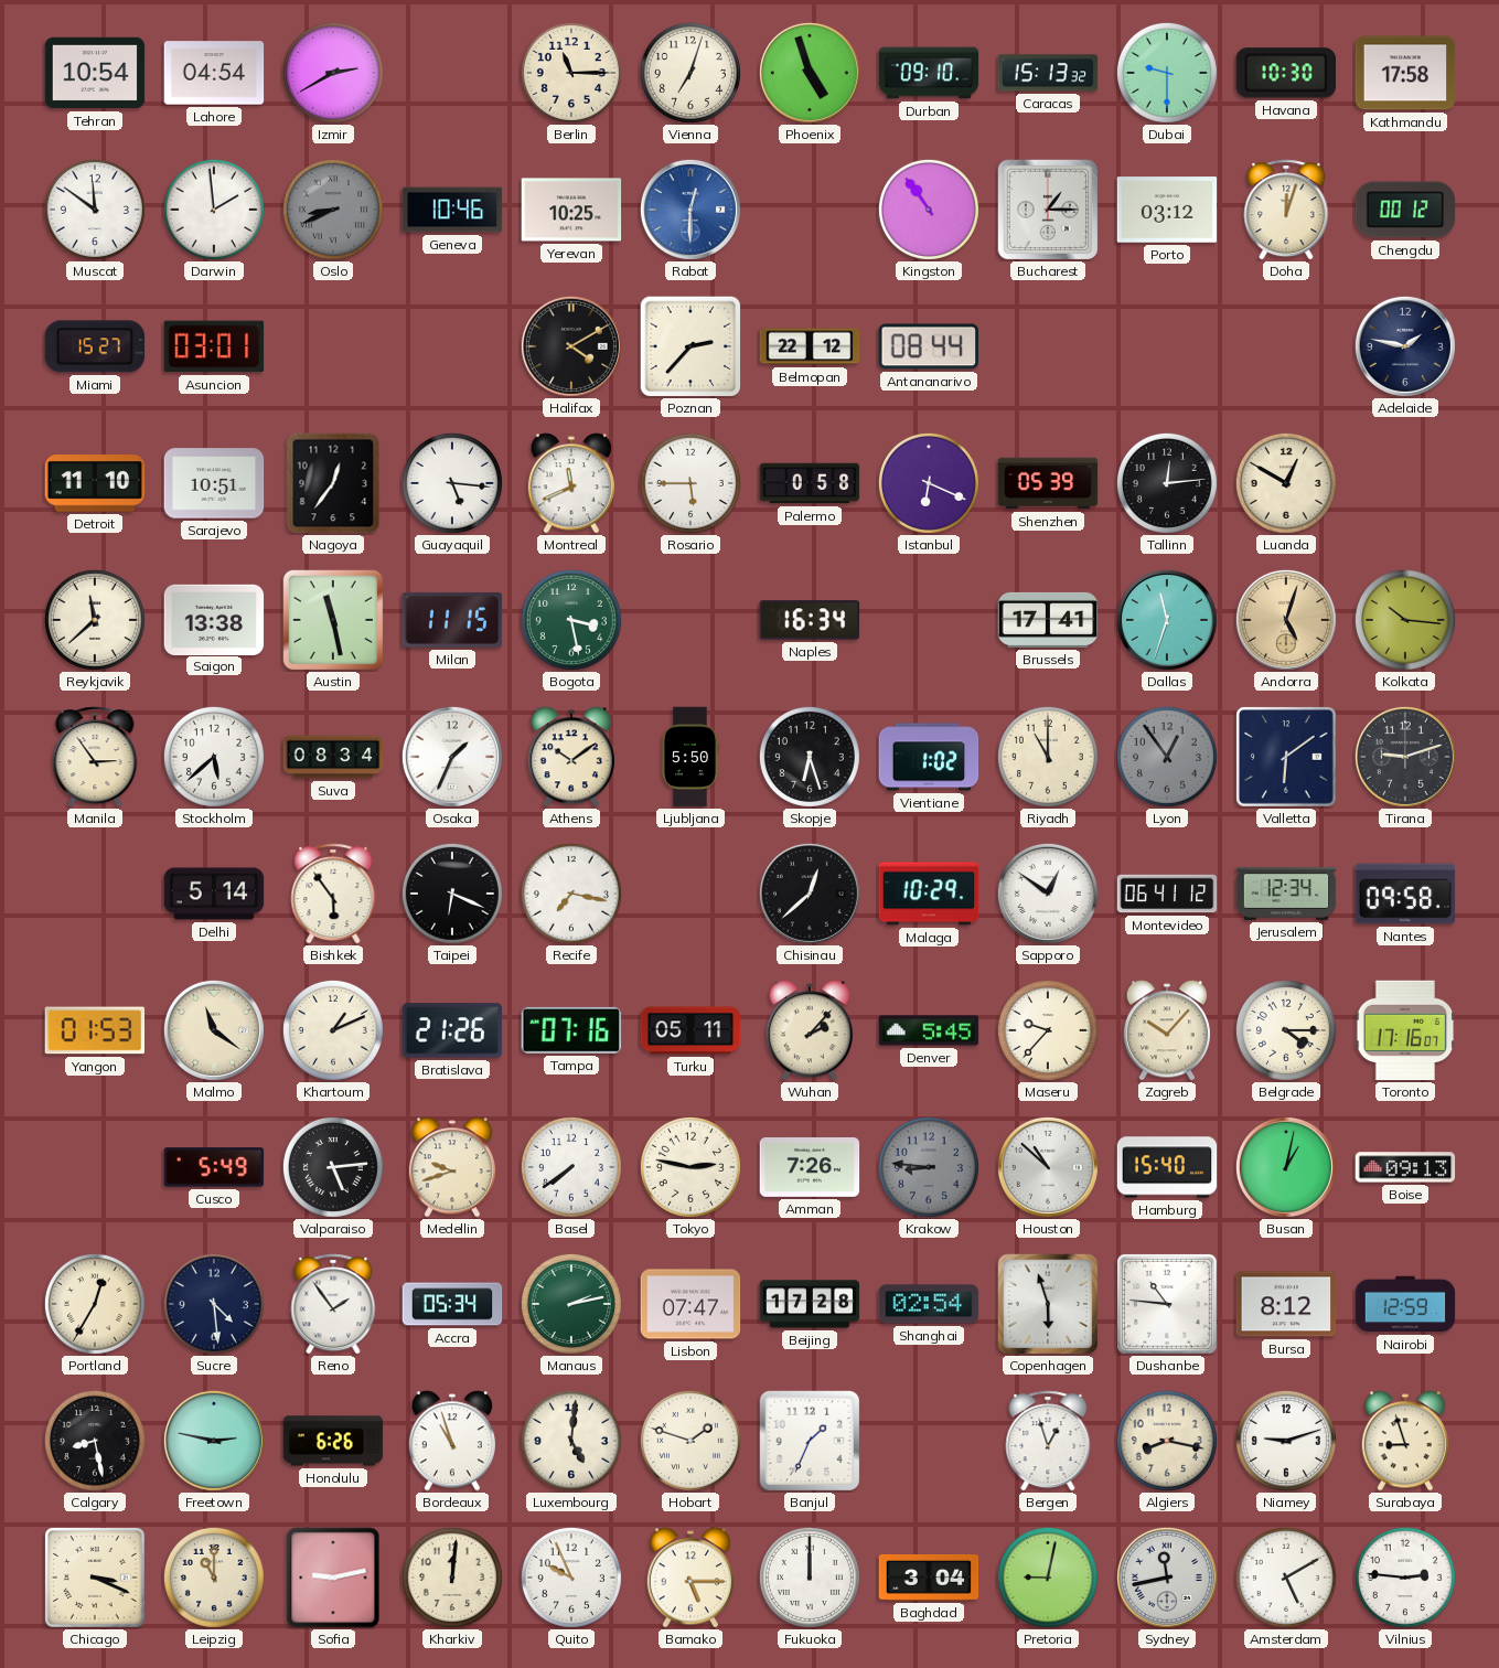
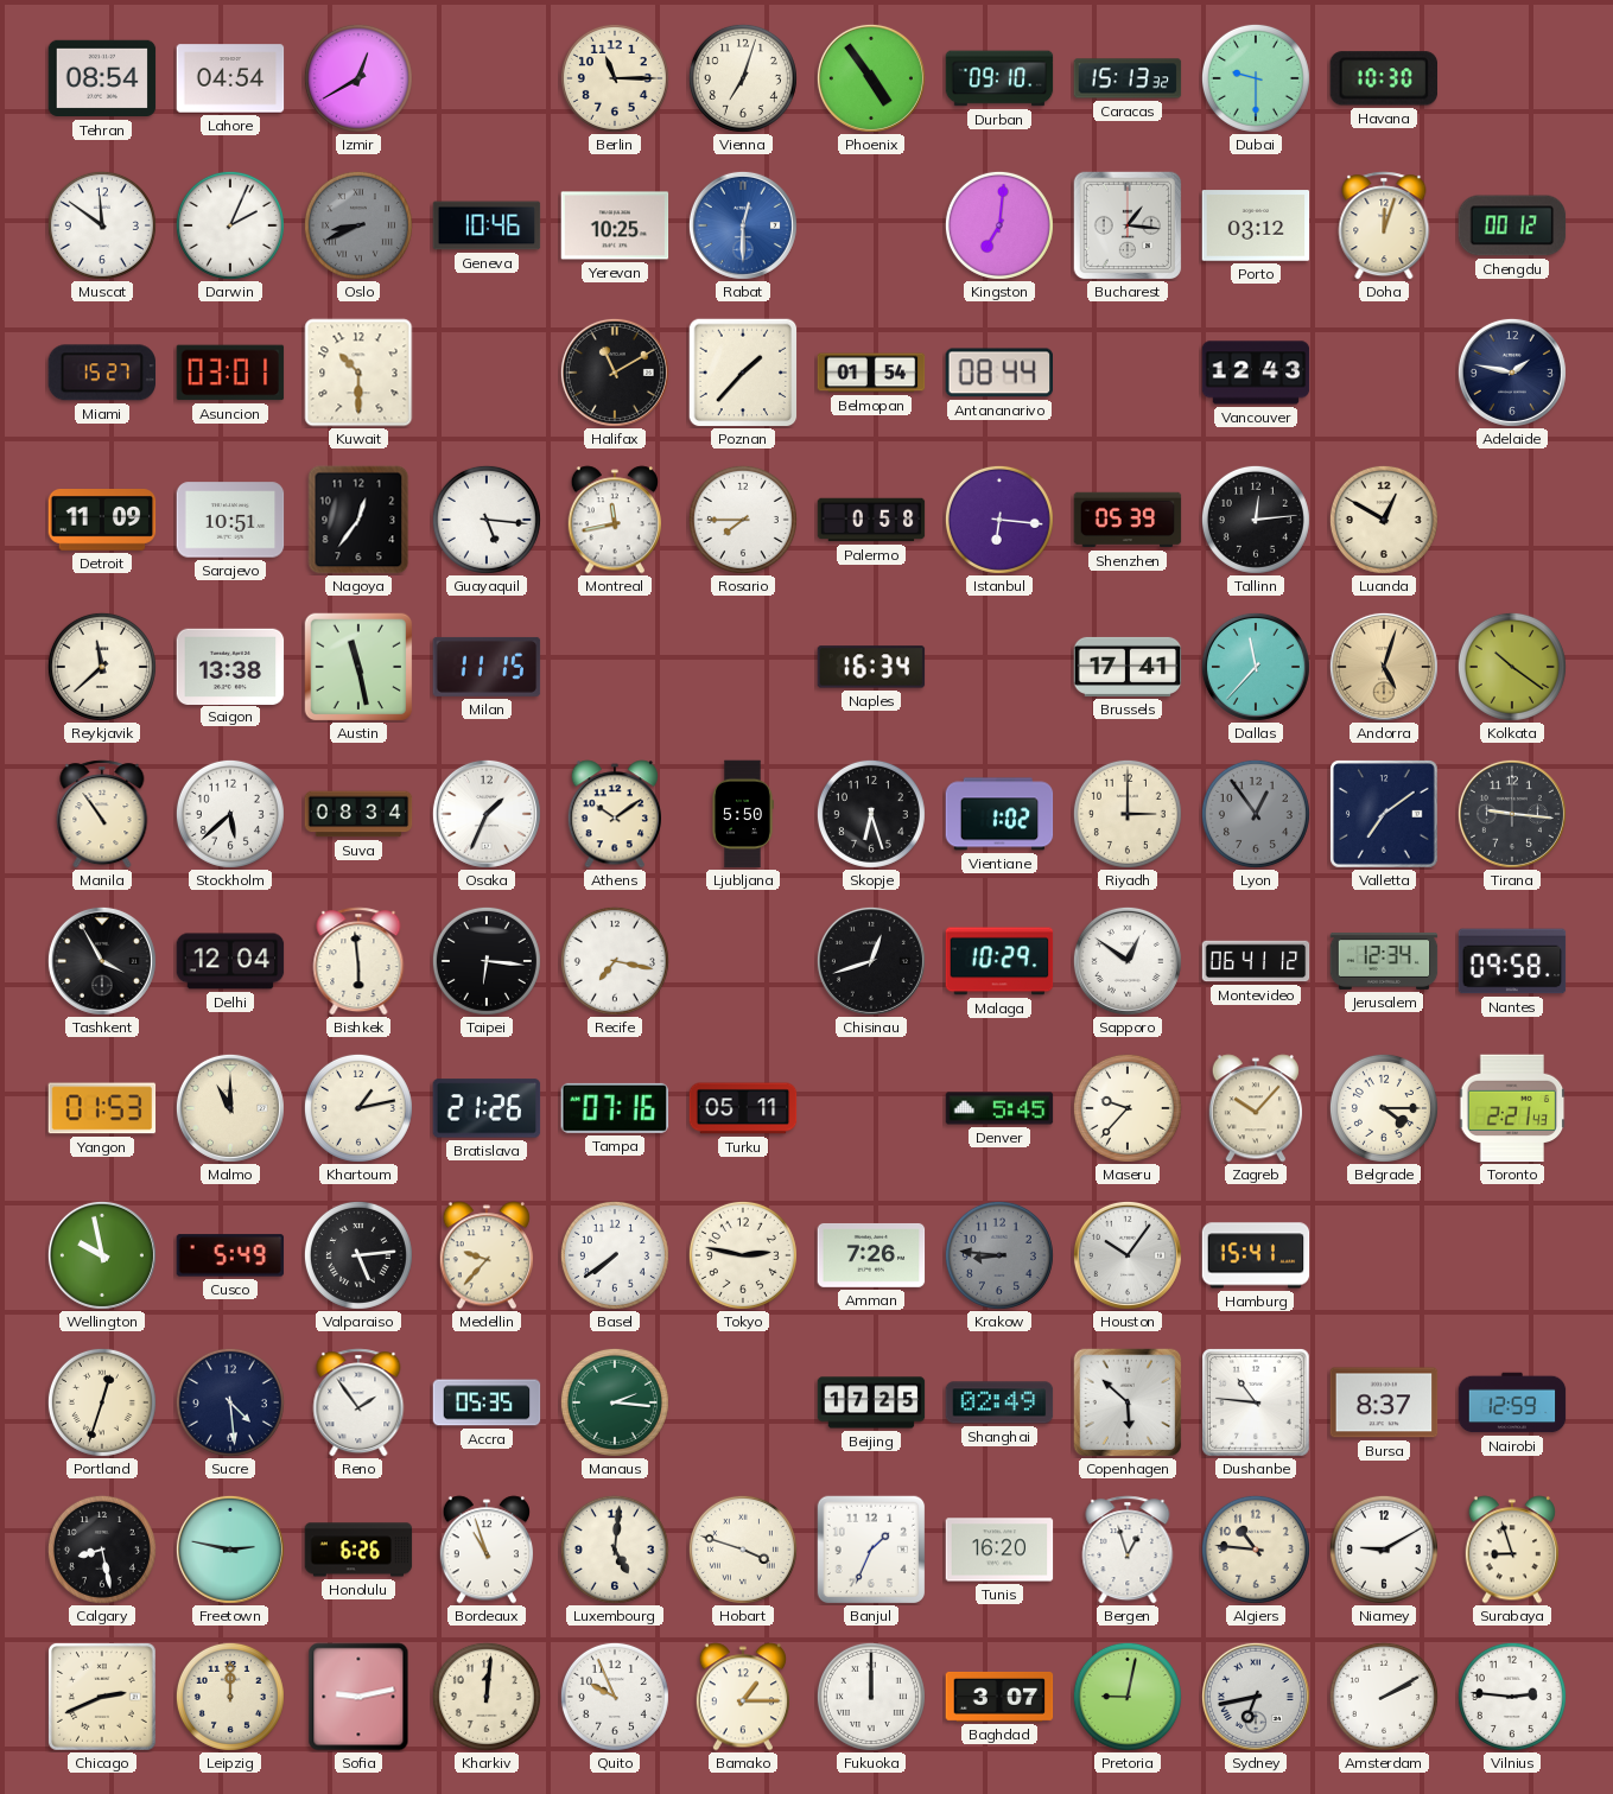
Tehran: 10:54 -> 08:54
Izmir: 2:40 -> 12:40
Phoenix: 4:57 -> 4:54
Kathmandu: 17:58 -> none
Darwin: 1:59 -> 2:04
Kingston: 10:54 -> 7:01
Bucharest: 1:15 -> 1:16
Kuwait: none -> 10:30
Halifax: 4:10 -> 11:10
Poznan: 2:37 -> 1:37
Belmopan: 22:12 -> 01:54
Vancouver: none -> 12:43
Detroit: 11:10 -> 11:09
Montreal: 11:41 -> 11:43
Rosario: 5:45 -> 7:45
Istanbul: 6:19 -> 6:16
Bogota: 3:28 -> none
Dallas: 11:33 -> 11:37
Kolkata: 10:16 -> 10:21
Manila: 2:54 -> 10:54
Riyadh: 11:00 -> 3:00
Valletta: 6:09 -> 7:09
Tirana: 9:12 -> 9:16
Tashkent: none -> 3:55
Delhi: 5:14 -> 12:04
Bishkek: 5:54 -> 5:59
Taipei: 6:19 -> 6:16
Chisinau: 12:38 -> 12:42
Malmo: 11:21 -> 11:00
Khartoum: 1:11 -> 1:13
Wuhan: 2:07 -> none
Toronto: 17:16 -> 2:21
Wellington: none -> 9:58
Medellin: 9:42 -> 9:37
Houston: 10:52 -> 10:06
Hamburg: 15:40 -> 15:41
Busan: 1:02 -> none
Boise: 09:13 -> none
Portland: 12:35 -> 12:33
Accra: 05:34 -> 05:35
Manaus: 2:13 -> 2:16
Lisbon: 07:47 -> none
Beijing: 17:28 -> 17:25
Shanghai: 02:54 -> 02:49
Copenhagen: 5:57 -> 5:52
Bursa: 8:12 -> 8:37
Hobart: 1:48 -> 3:48
Tunis: none -> 16:20
Algiers: 8:17 -> 10:46
Niamey: 9:12 -> 9:10
Chicago: 3:19 -> 2:41
Leipzig: 11:00 -> 12:00
Bamako: 5:15 -> 1:15
Baghdad: 3:04 -> 3:07
Sydney: 11:43 -> 6:43
Amsterdam: 5:10 -> 2:10
